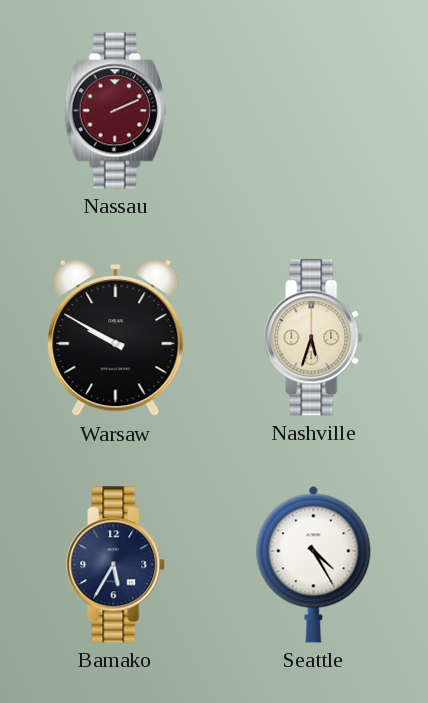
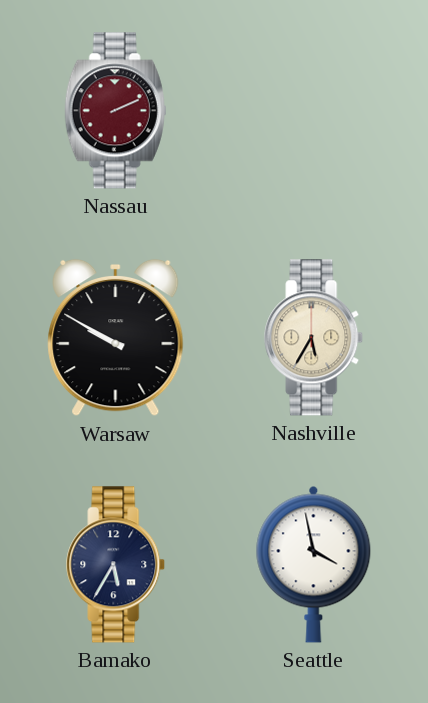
Nashville: 5:33 -> 5:35
Seattle: 4:25 -> 3:58
